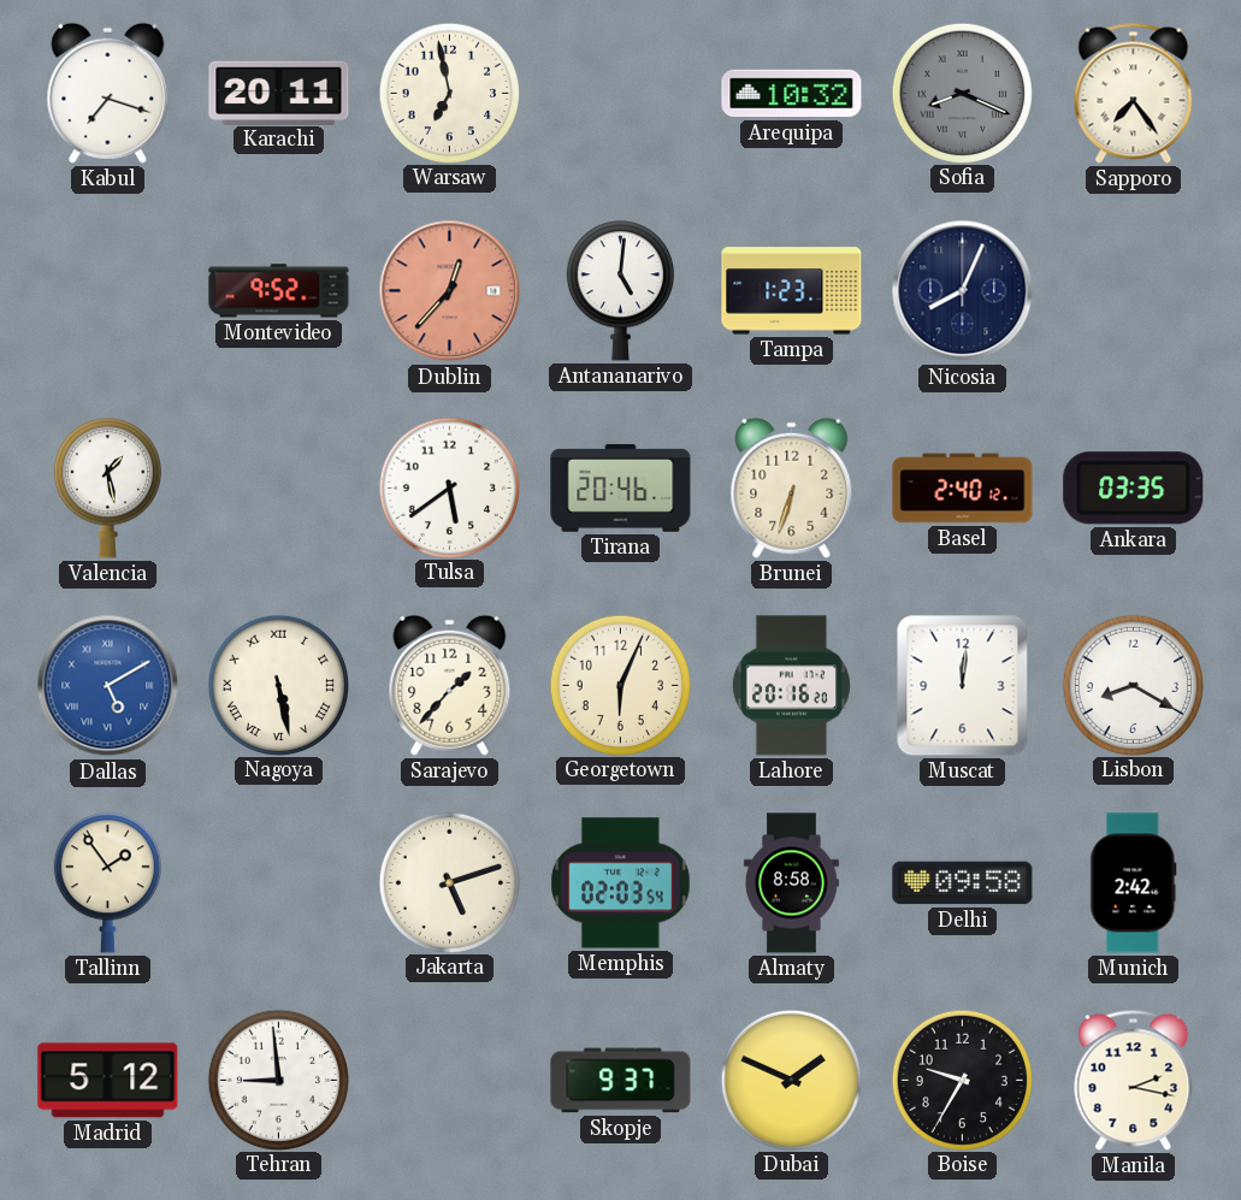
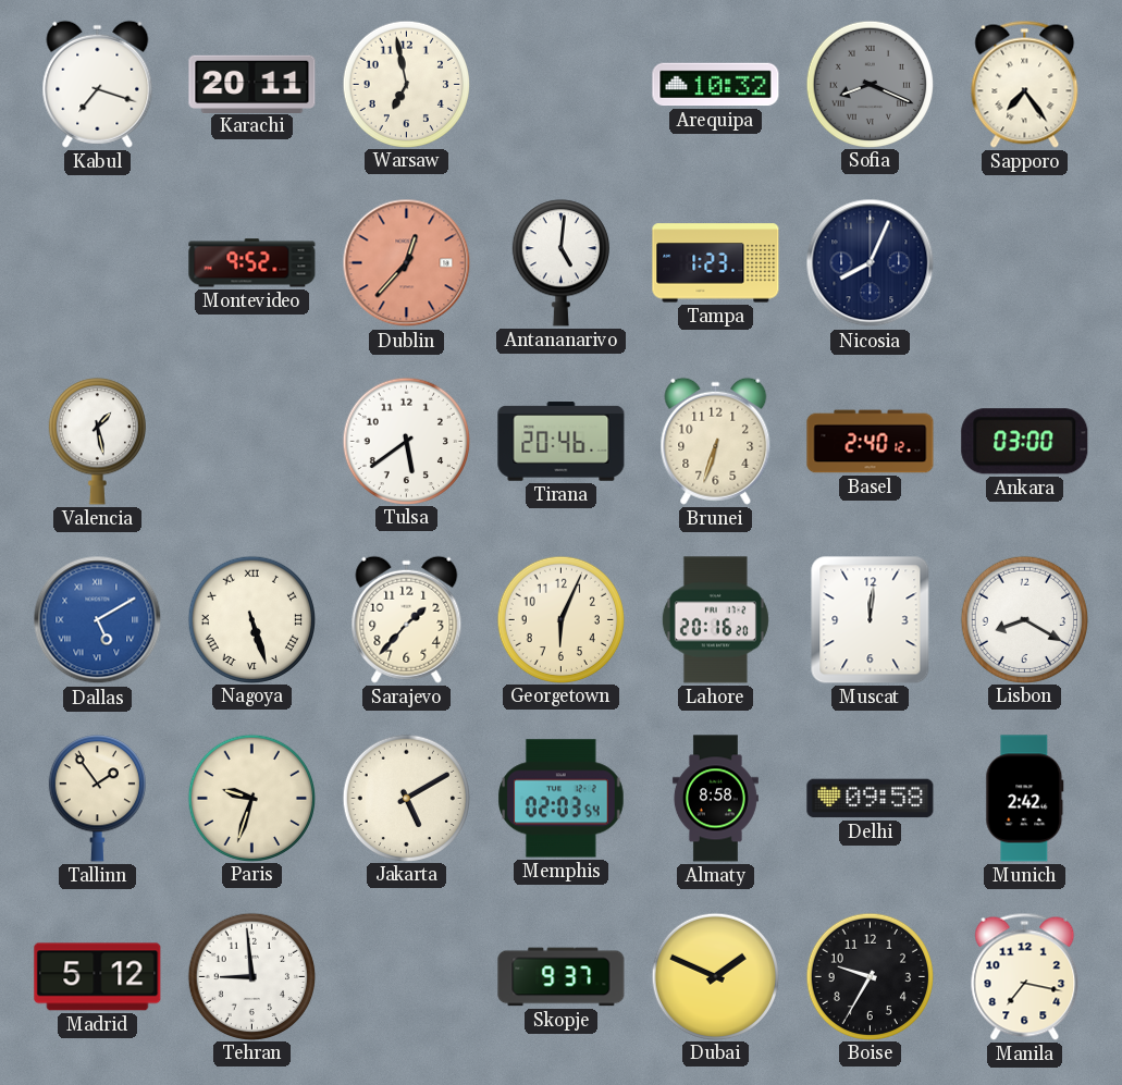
Ankara: 03:35 -> 03:00
Nagoya: 5:28 -> 5:27
Paris: none -> 9:33
Jakarta: 5:12 -> 5:10
Manila: 2:17 -> 7:17
